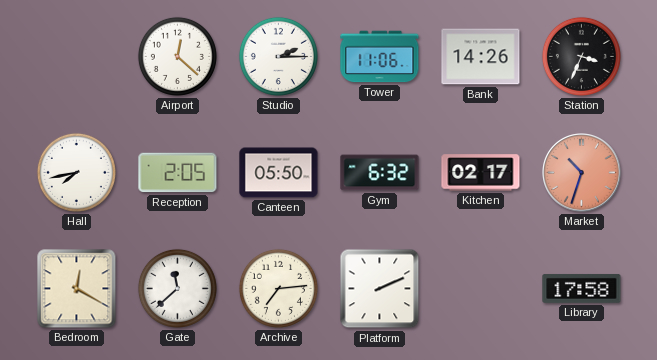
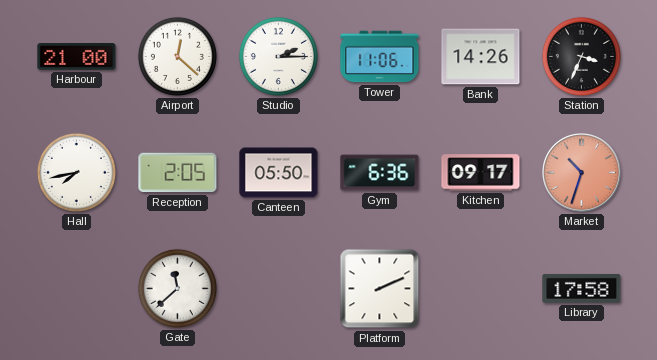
Harbour: none -> 21:00
Gym: 6:32 -> 6:36
Kitchen: 02:17 -> 09:17
Bedroom: 12:20 -> none
Archive: 7:14 -> none
